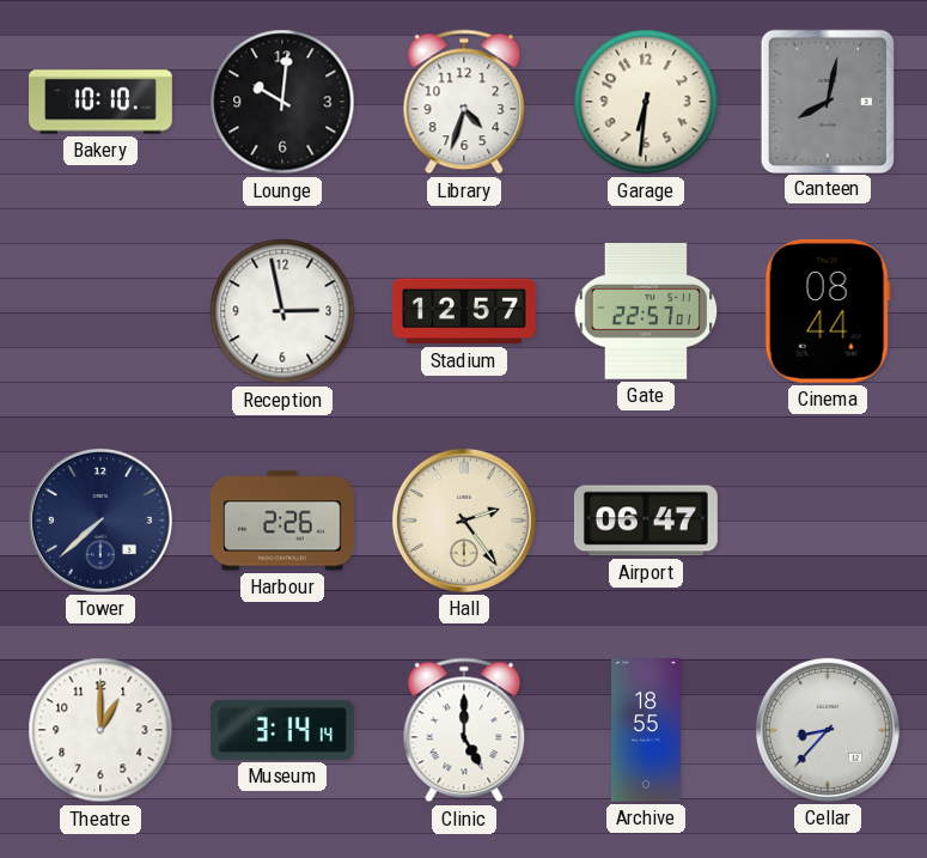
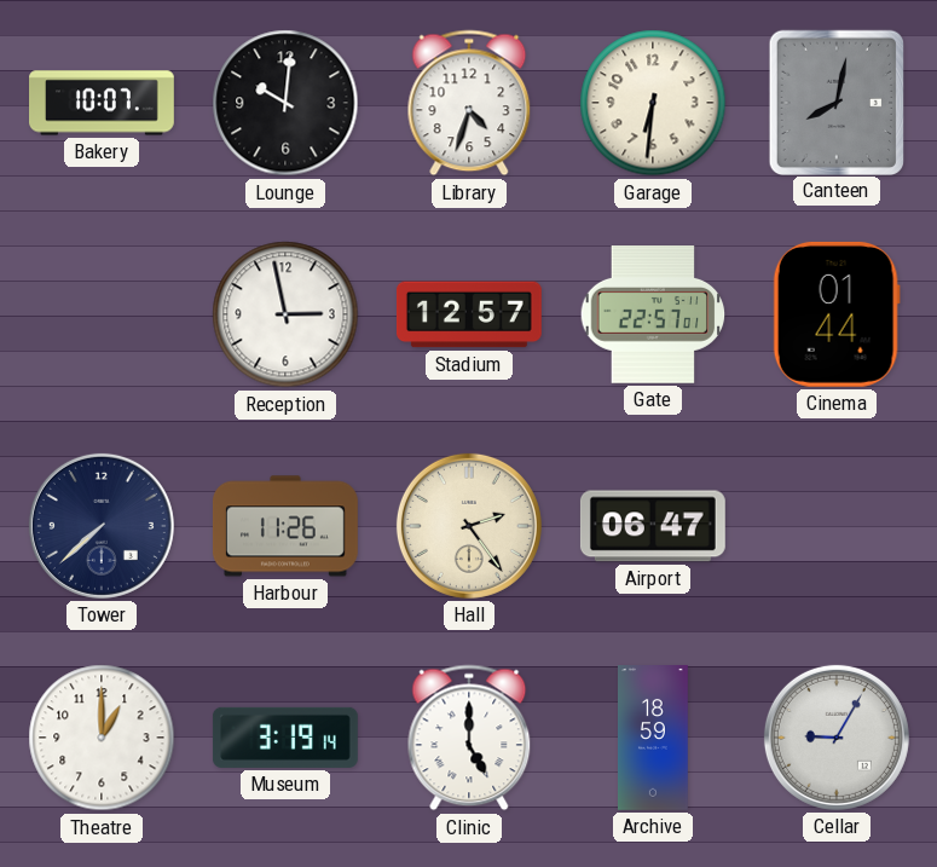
Bakery: 10:10 -> 10:07
Cinema: 08:44 -> 01:44
Harbour: 2:26 -> 11:26
Museum: 3:14 -> 3:19
Archive: 18:55 -> 18:59
Cellar: 8:37 -> 9:05
